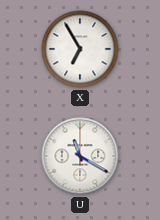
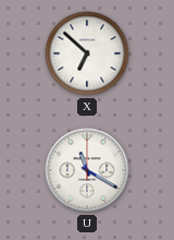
X: 6:55 -> 6:52
